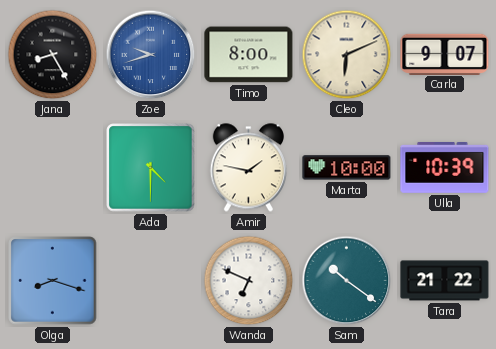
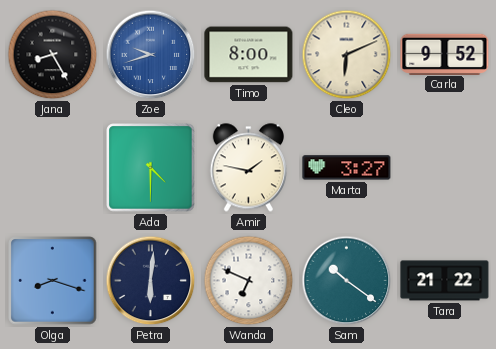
Carla: 9:07 -> 9:52
Marta: 10:00 -> 3:27
Ulla: 10:39 -> none
Petra: none -> 6:01
